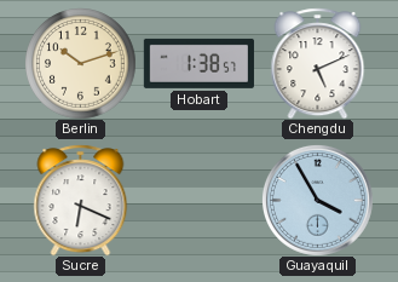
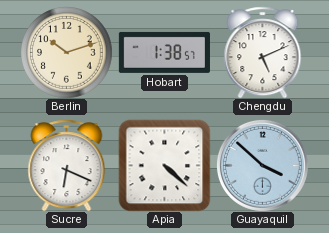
Apia: none -> 4:22
Guayaquil: 3:55 -> 3:52
